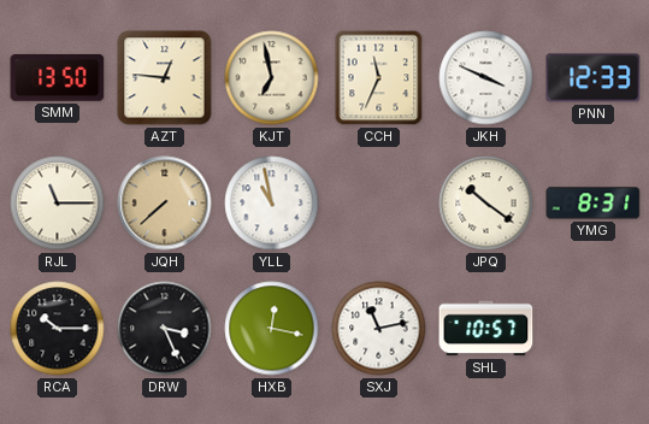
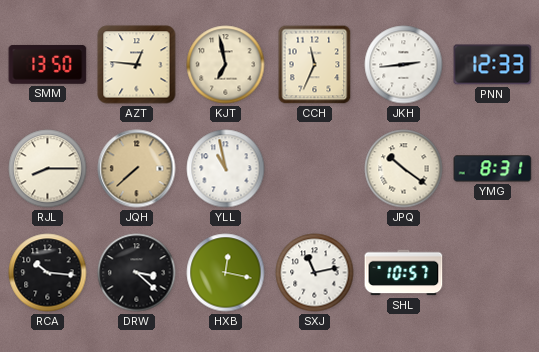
JKH: 3:49 -> 2:44
RJL: 11:15 -> 8:15
RCA: 10:15 -> 10:16
DRW: 3:26 -> 3:22
